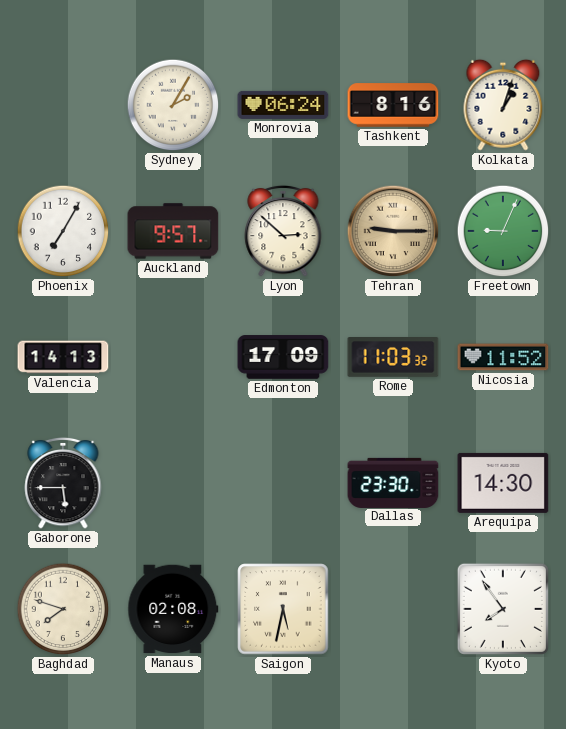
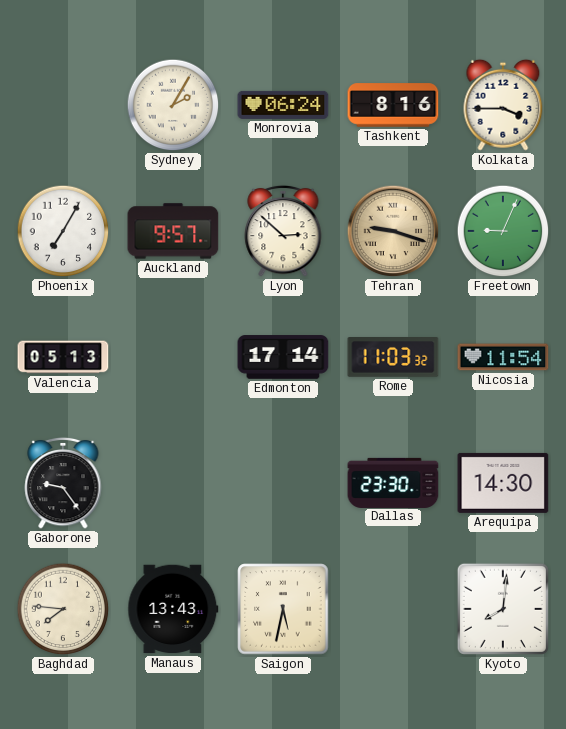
Kolkata: 1:03 -> 3:45
Tehran: 9:15 -> 9:18
Valencia: 14:13 -> 05:13
Edmonton: 17:09 -> 17:14
Nicosia: 11:52 -> 11:54
Gaborone: 5:45 -> 9:24
Baghdad: 7:48 -> 7:46
Manaus: 02:08 -> 13:43
Kyoto: 7:54 -> 8:01
